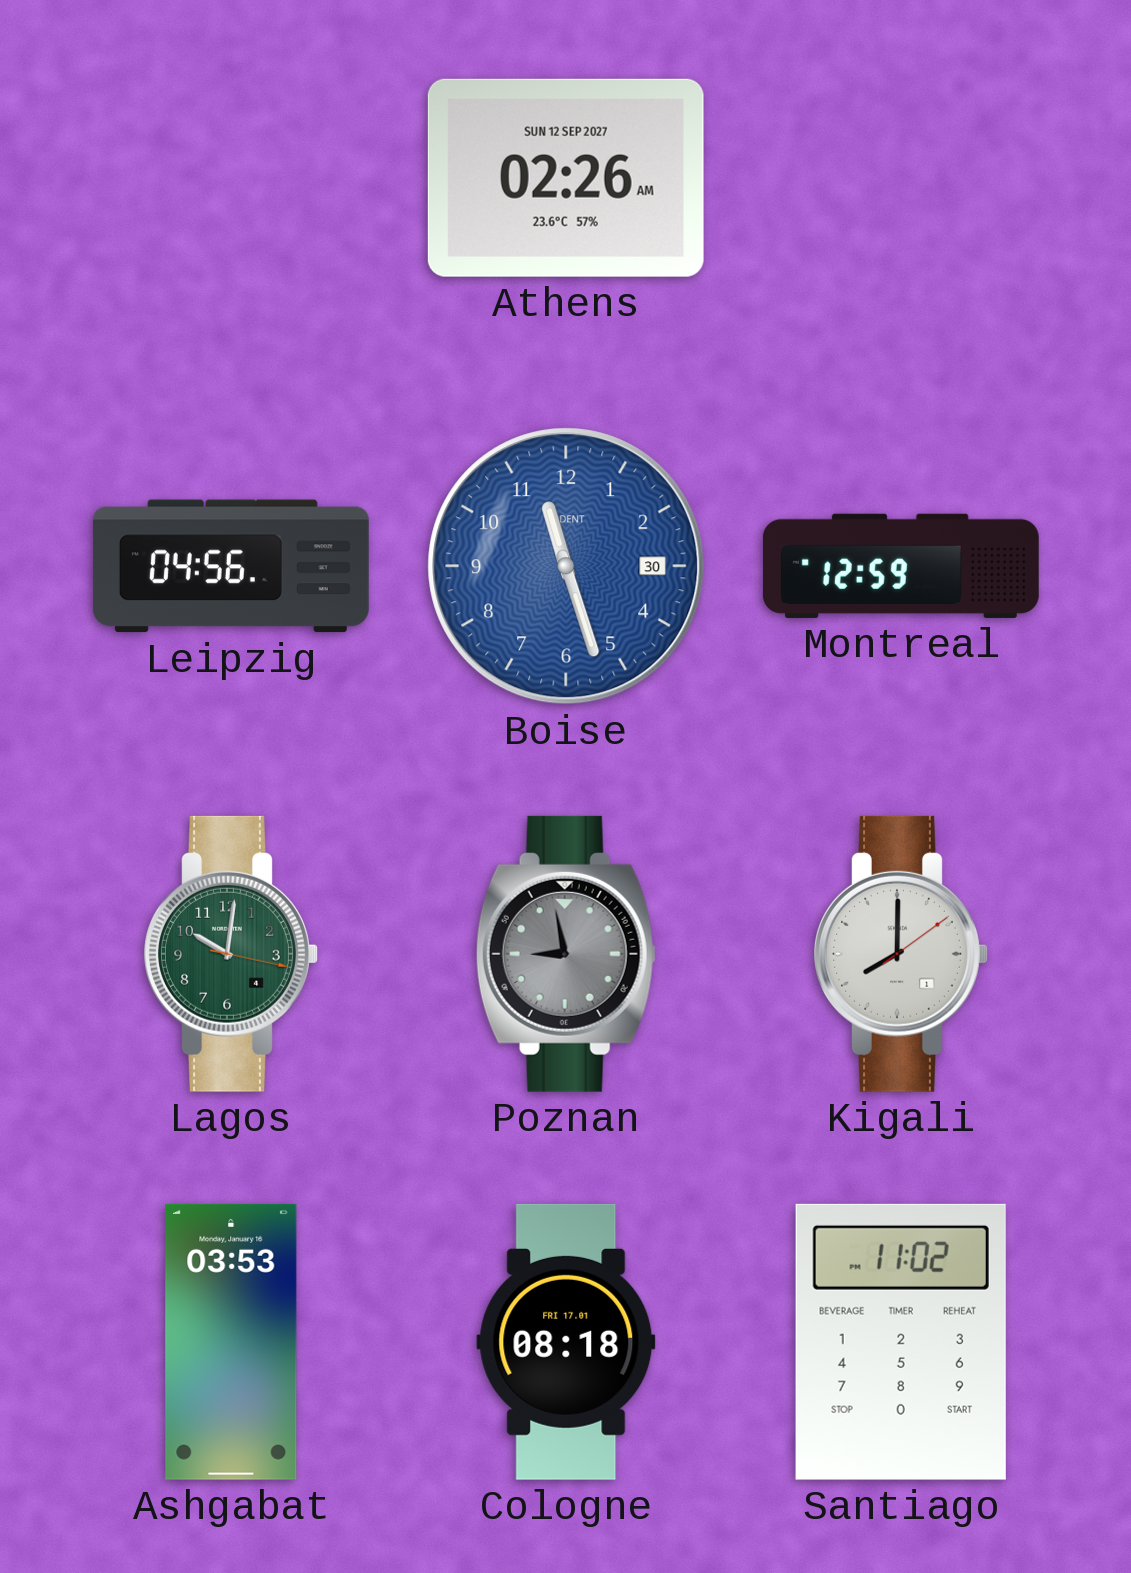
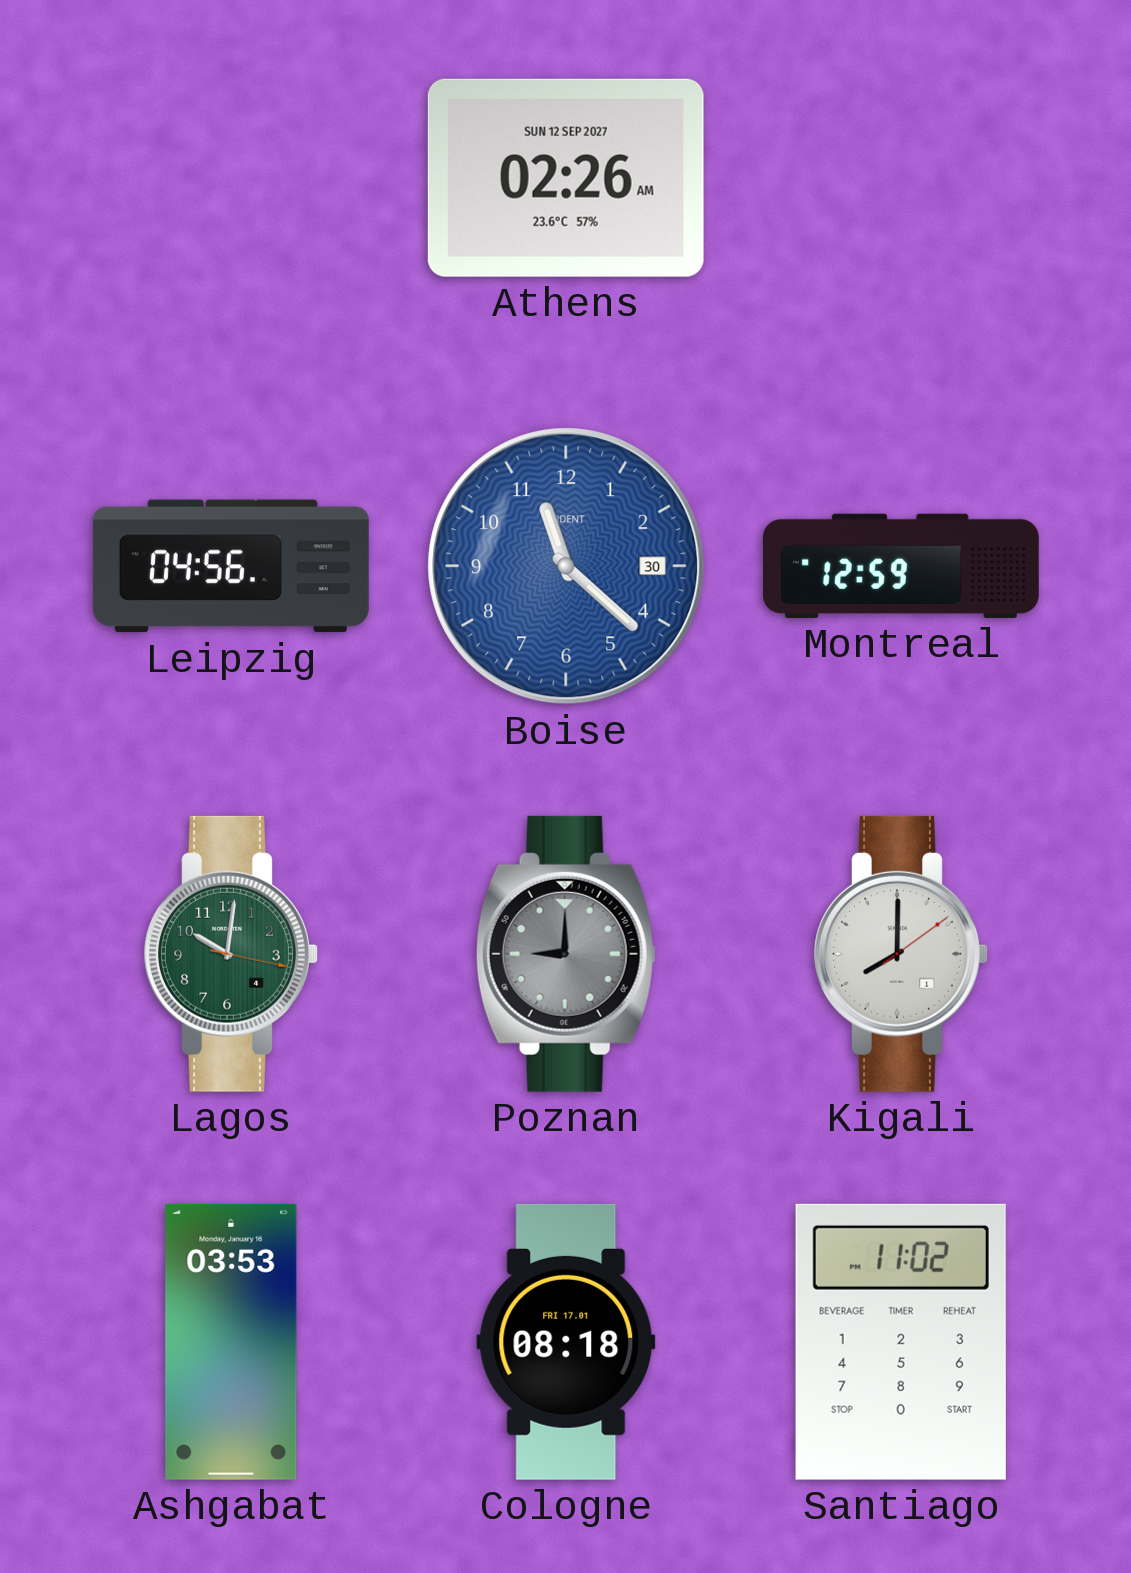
Boise: 11:27 -> 11:22
Poznan: 8:58 -> 9:00
